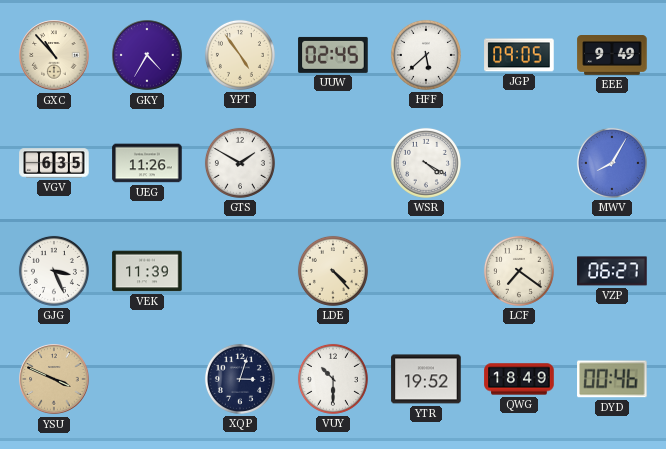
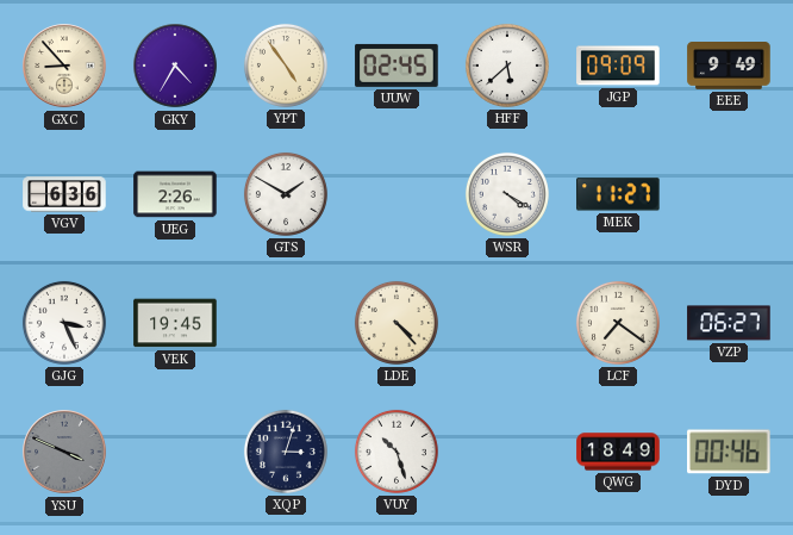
GXC: 10:53 -> 8:53
JGP: 09:05 -> 09:09
VGV: 6:35 -> 6:36
UEG: 11:26 -> 2:26
MEK: none -> 11:27
MWV: 8:05 -> none
VEK: 11:39 -> 19:45
YSU dial: champagne -> grey
VUY: 10:30 -> 10:27
YTR: 19:52 -> none
